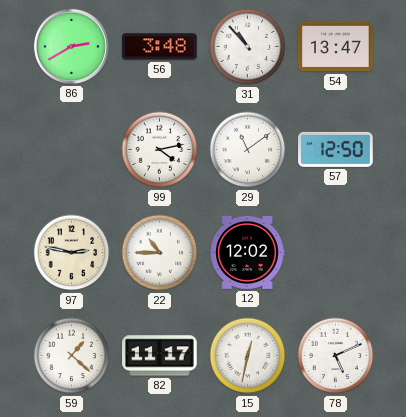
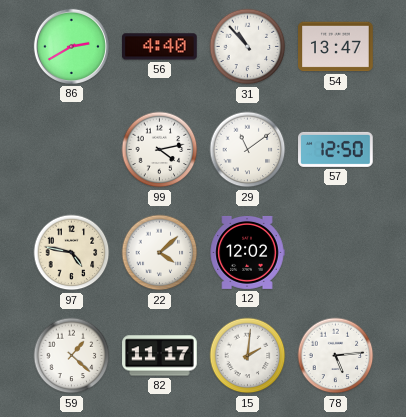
56: 3:48 -> 4:40
97: 2:47 -> 4:47
22: 10:45 -> 4:08
15: 12:32 -> 2:01
78: 5:11 -> 5:14
